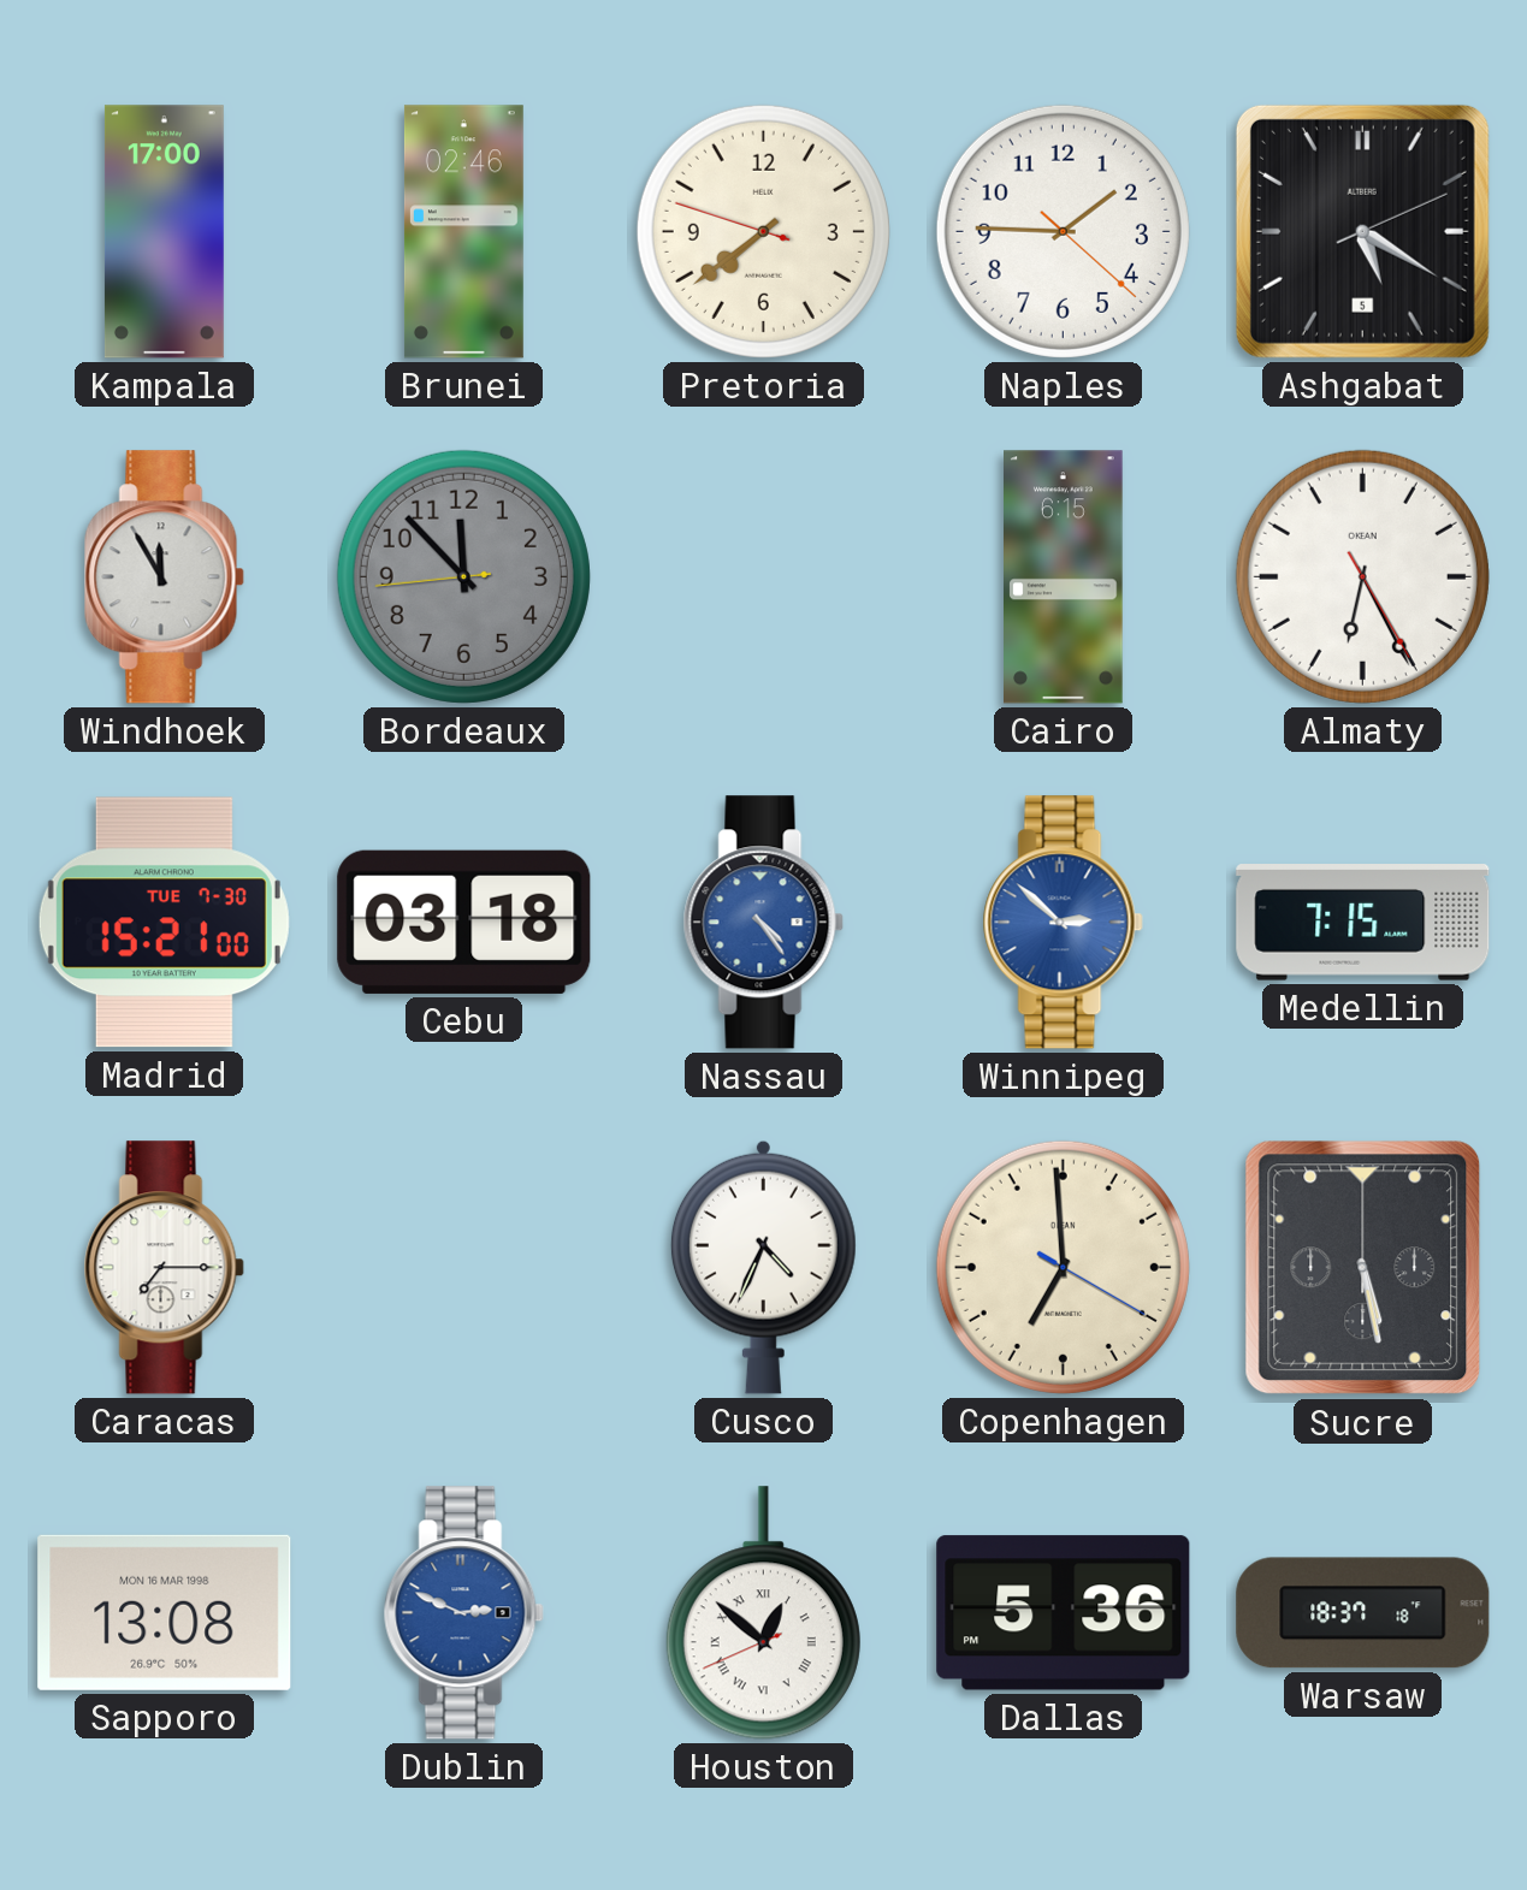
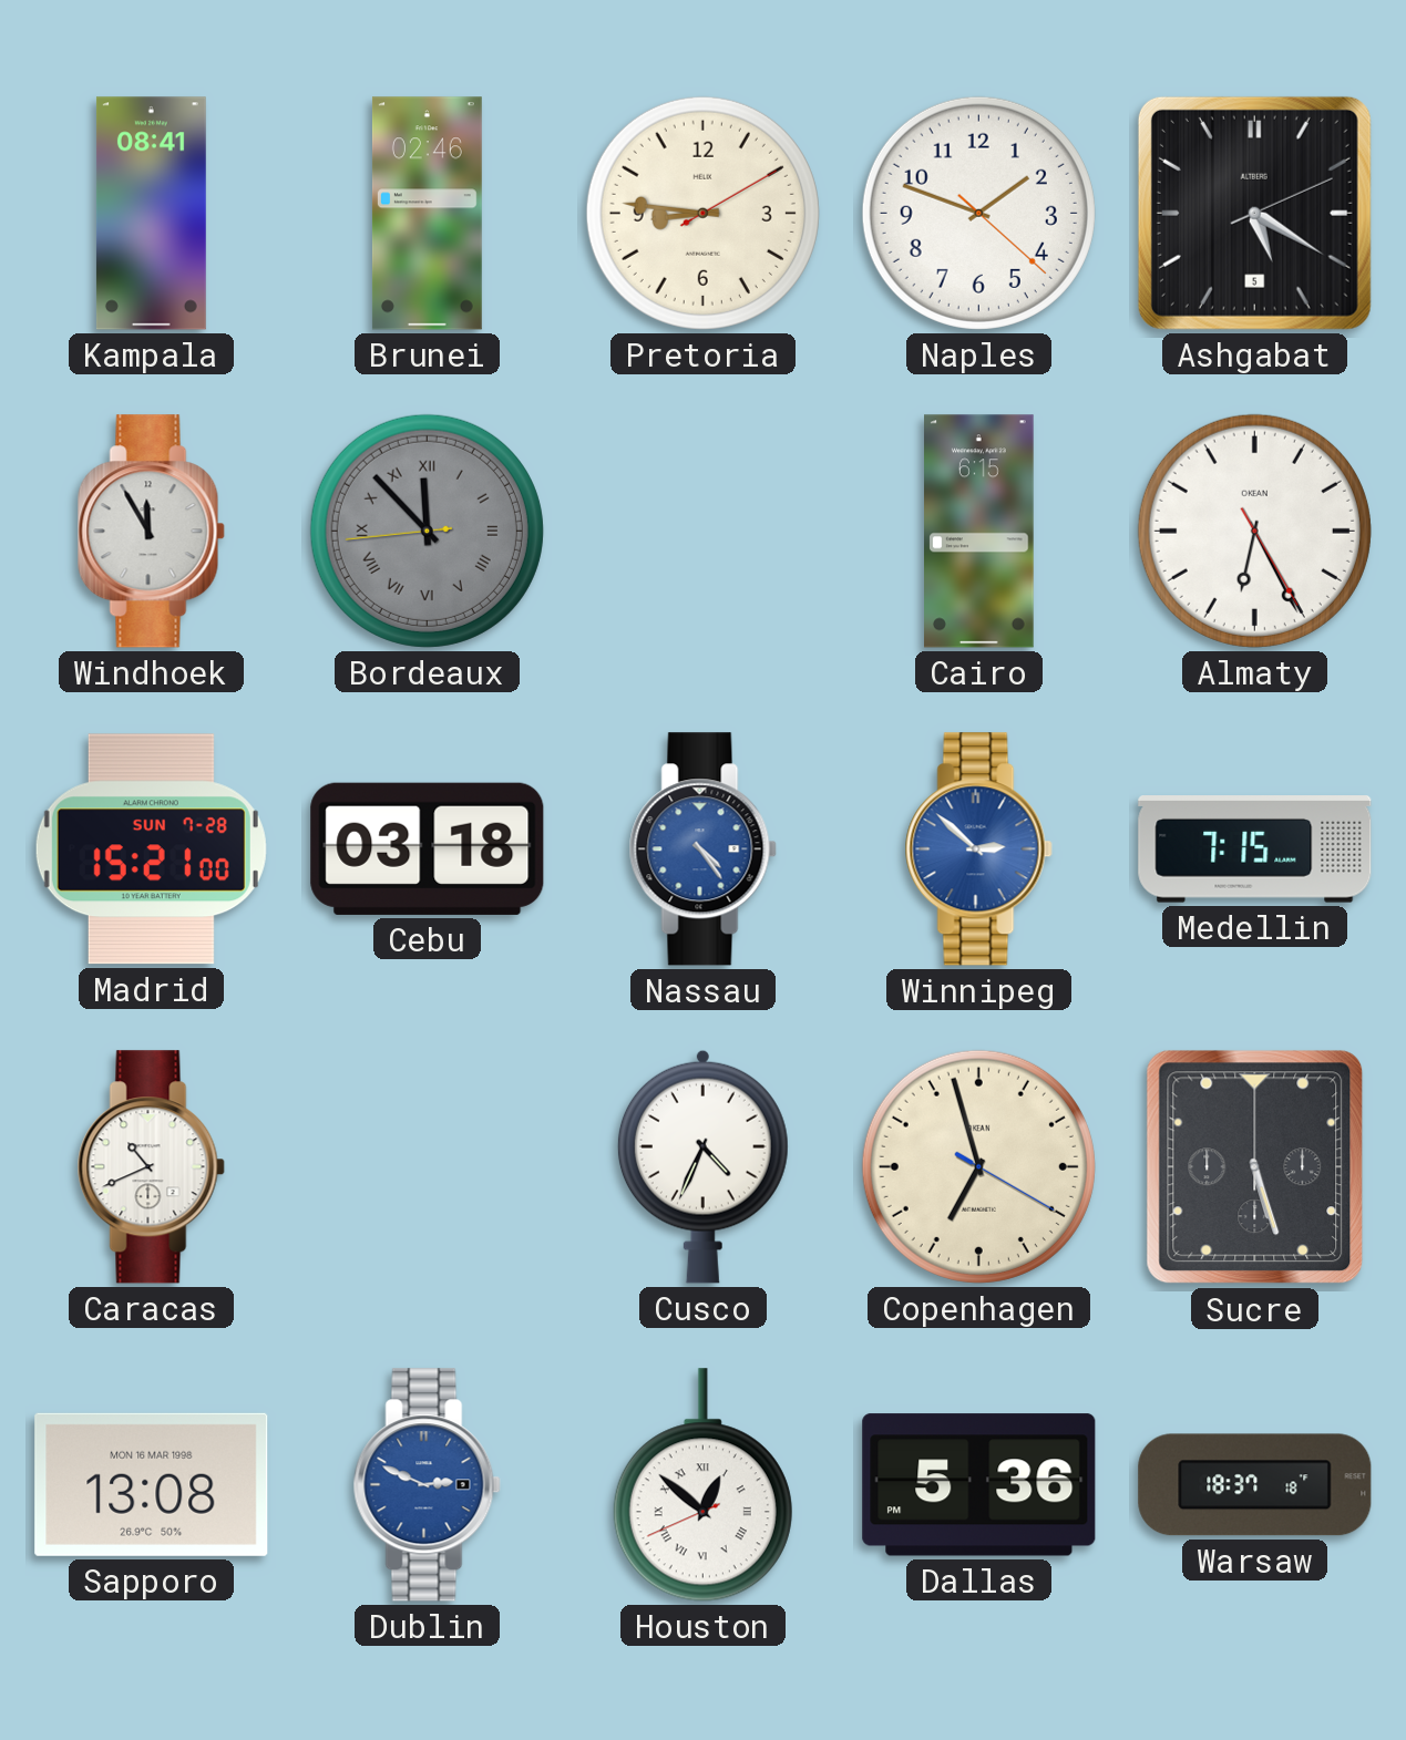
Kampala: 17:00 -> 08:41
Pretoria: 7:38 -> 8:46
Naples: 1:45 -> 1:48
Bordeaux numerals: Arabic -> Roman
Madrid date: TUE 7-30 -> SUN 7-28
Caracas: 7:15 -> 10:41
Copenhagen: 6:59 -> 6:57
Sucre: 5:28 -> 5:27
